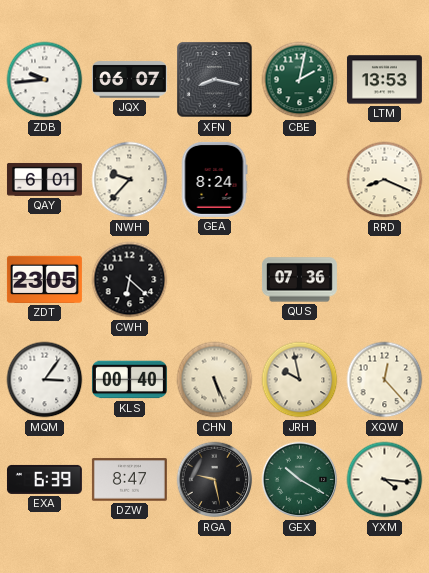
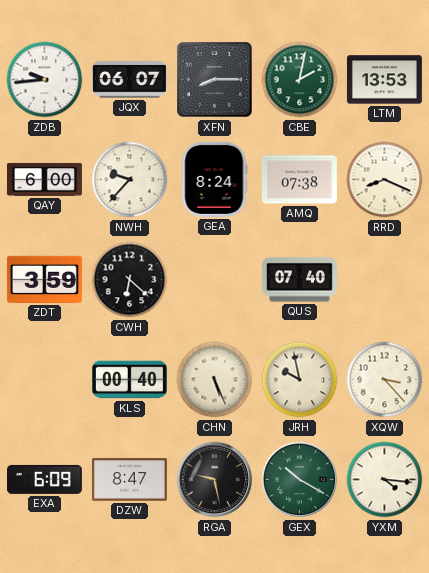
XFN: 8:17 -> 8:15
QAY: 6:01 -> 6:00
AMQ: none -> 07:38
ZDT: 23:05 -> 3:59
QUS: 07:36 -> 07:40
MQM: 3:06 -> none
XQW: 12:23 -> 3:23
EXA: 6:39 -> 6:09
